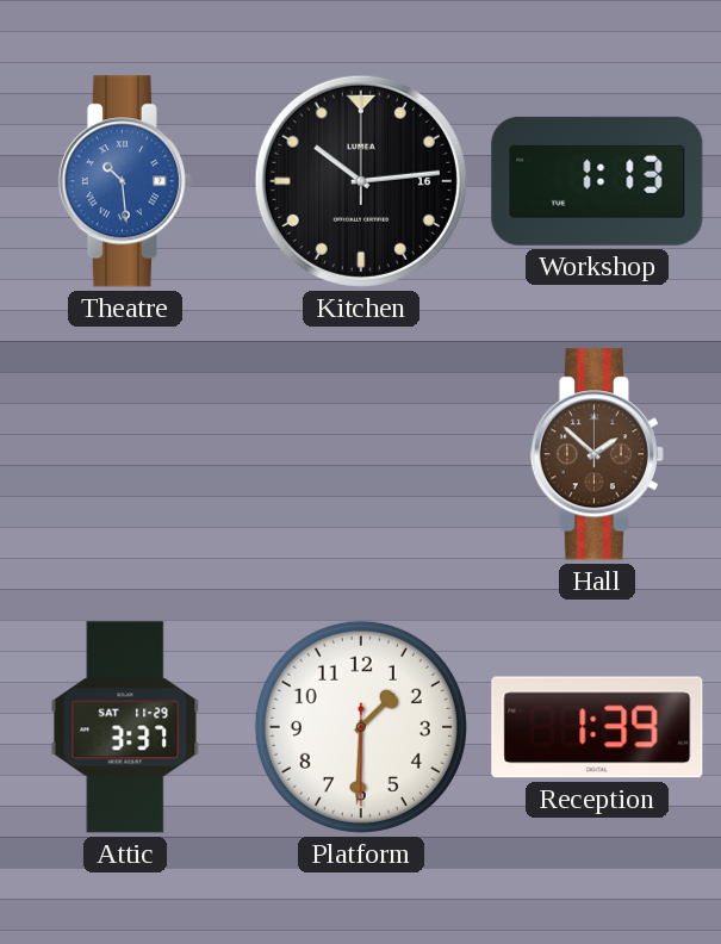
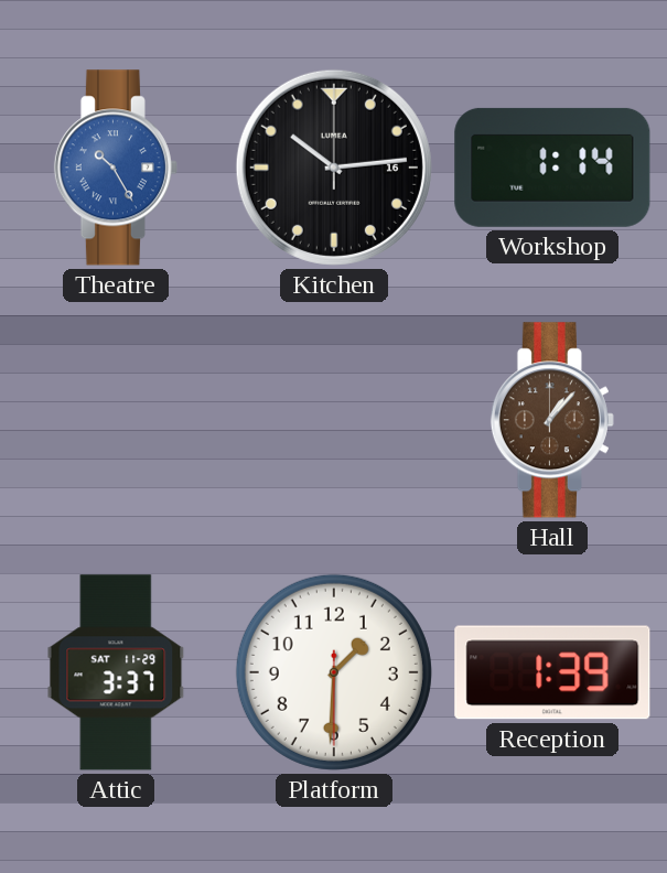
Theatre: 10:29 -> 10:25
Workshop: 1:13 -> 1:14
Hall: 1:52 -> 1:07
